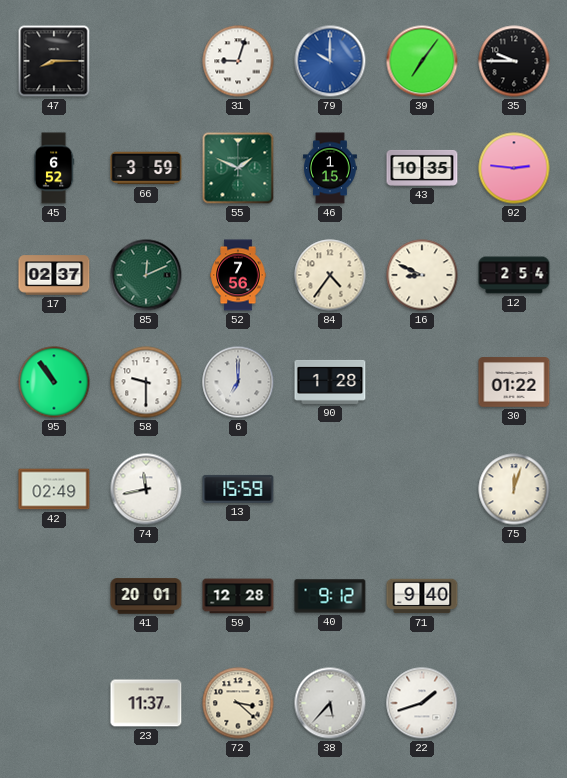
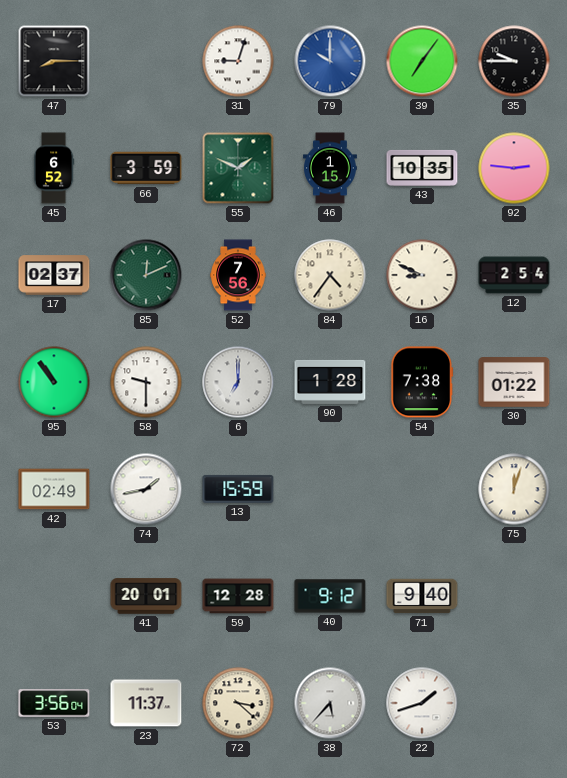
54: none -> 7:38
74: 11:43 -> 1:43
53: none -> 3:56
